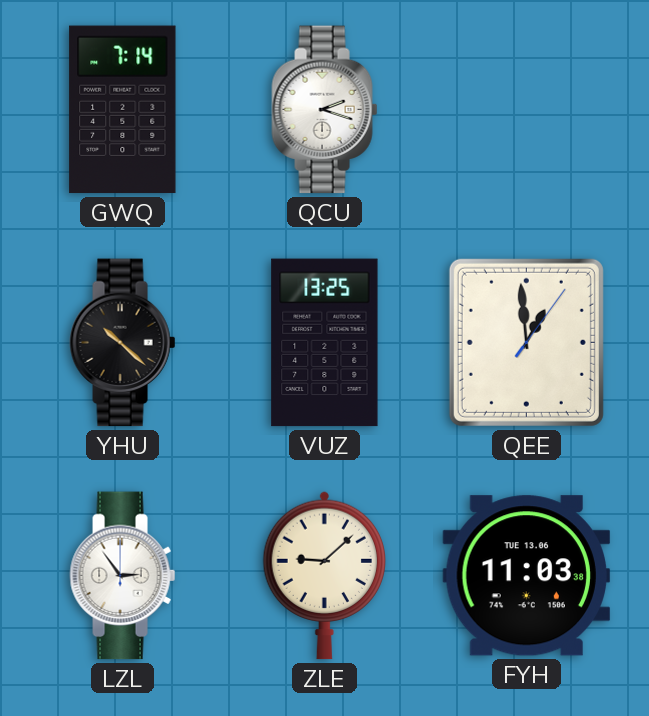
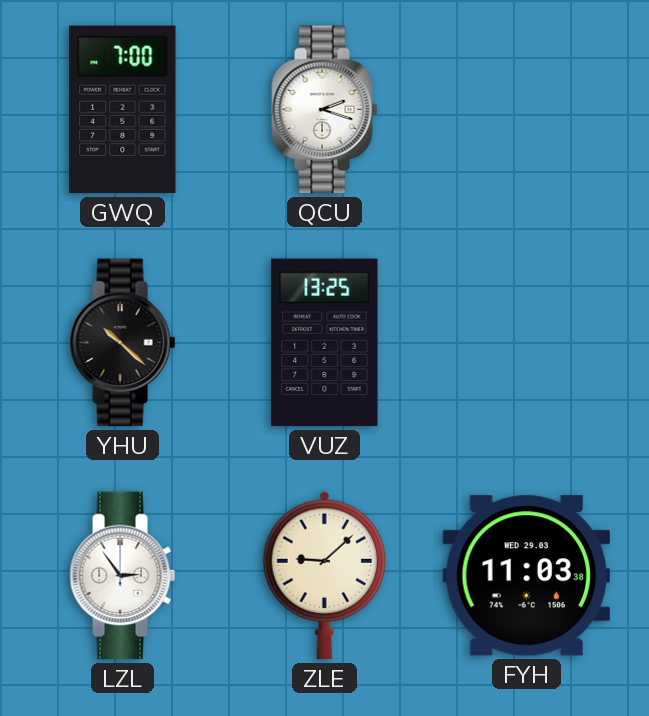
GWQ: 7:14 -> 7:00
QEE: 12:59 -> none
FYH date: TUE 13.06 -> WED 29.03
